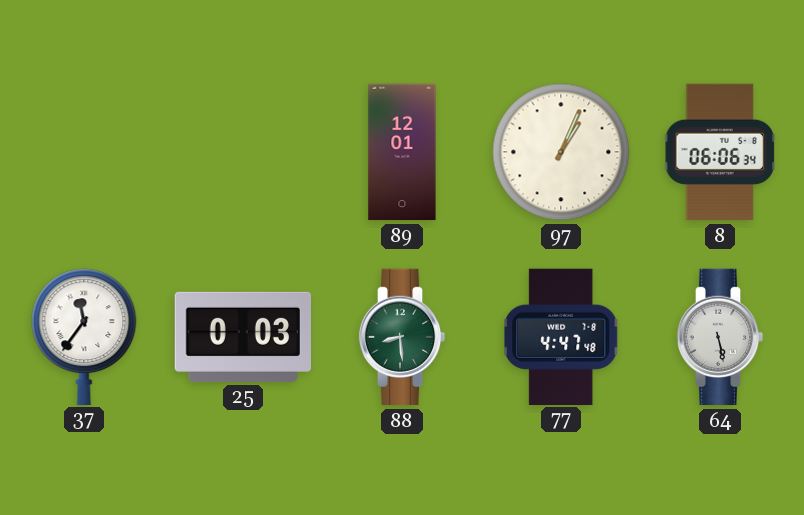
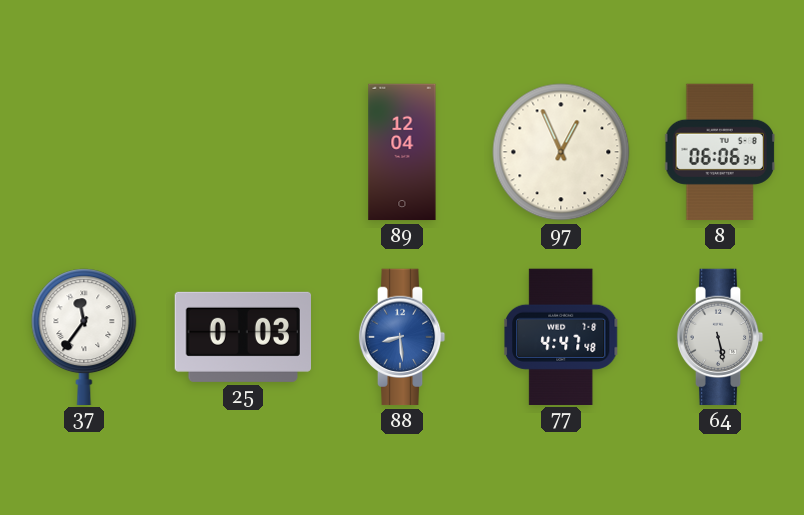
89: 12:01 -> 12:04
97: 1:04 -> 12:56
88 dial: green -> blue
